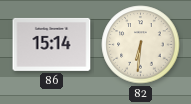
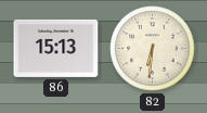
86: 15:14 -> 15:13
